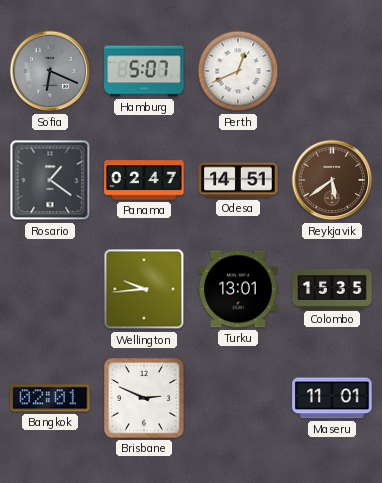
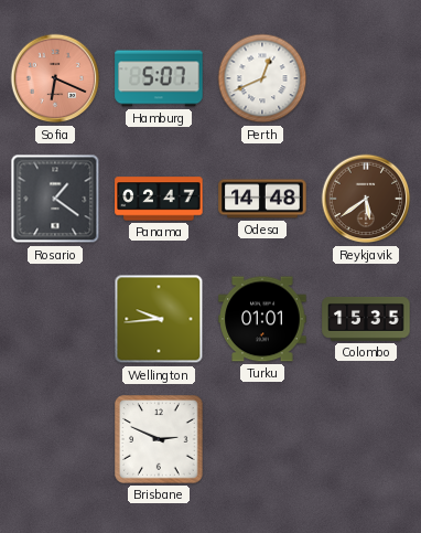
Sofia dial: grey -> salmon
Odesa: 14:51 -> 14:48
Turku: 13:01 -> 01:01
Bangkok: 02:01 -> none
Maseru: 11:01 -> none
